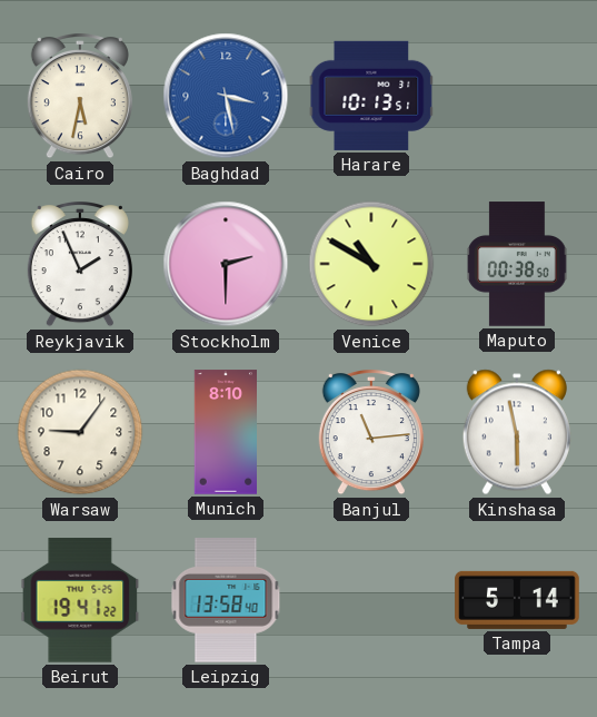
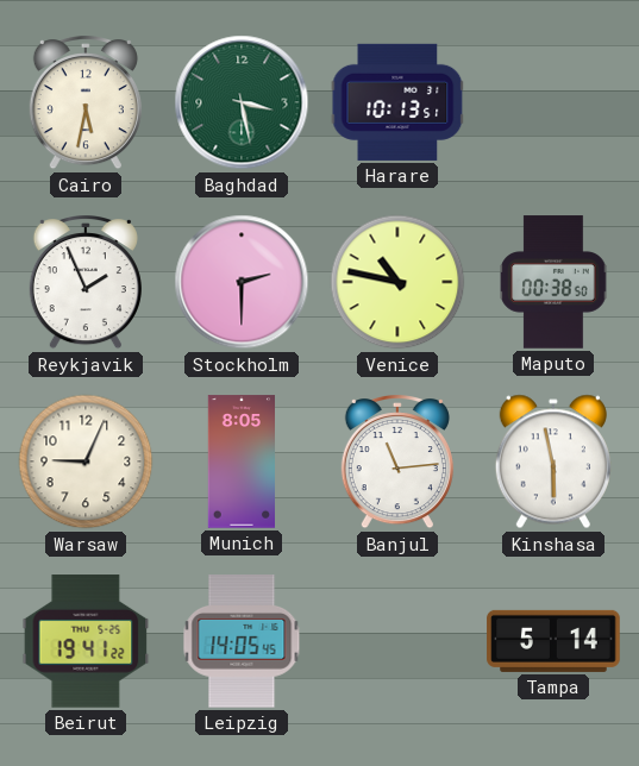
Baghdad dial: blue -> green
Venice: 10:50 -> 10:47
Warsaw: 9:06 -> 9:04
Munich: 8:10 -> 8:05
Leipzig: 13:58 -> 14:05
